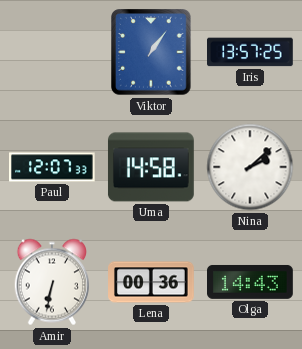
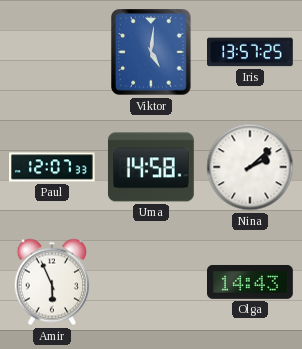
Viktor: 1:06 -> 5:01
Amir: 6:32 -> 5:56
Lena: 00:36 -> none
